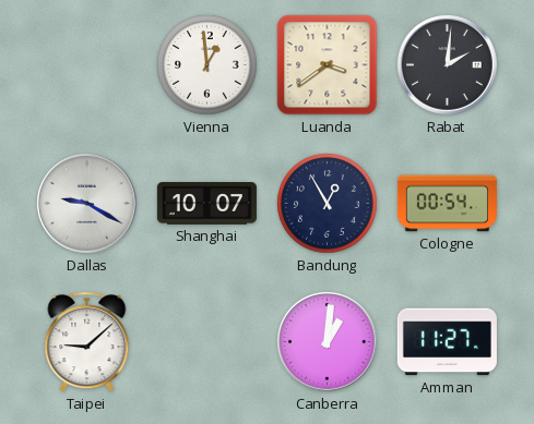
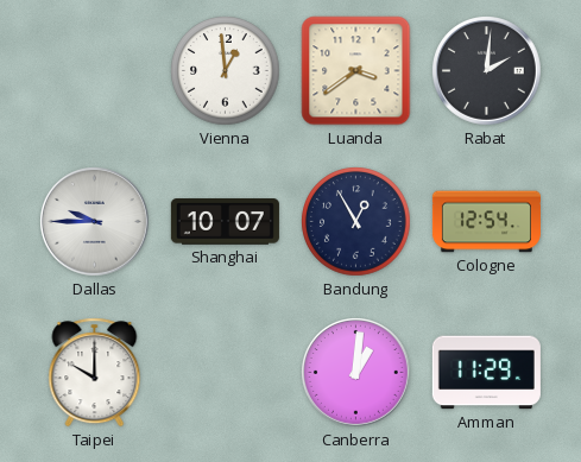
Dallas: 9:20 -> 9:45
Cologne: 00:54 -> 12:54
Taipei: 9:08 -> 10:00
Amman: 11:27 -> 11:29
